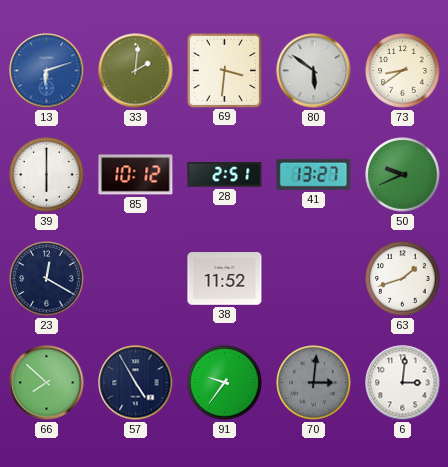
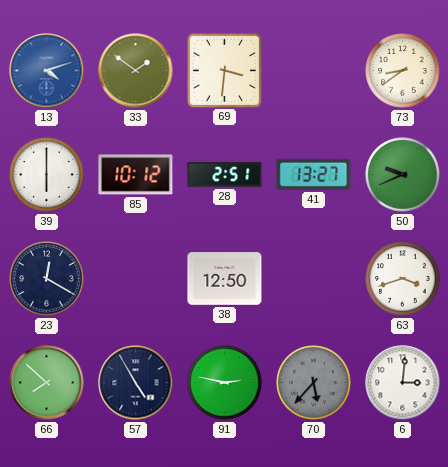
13: 6:12 -> 4:12
33: 2:01 -> 1:51
80: 5:51 -> none
38: 11:52 -> 12:50
63: 1:42 -> 3:42
91: 9:36 -> 2:47
70: 3:01 -> 5:37
